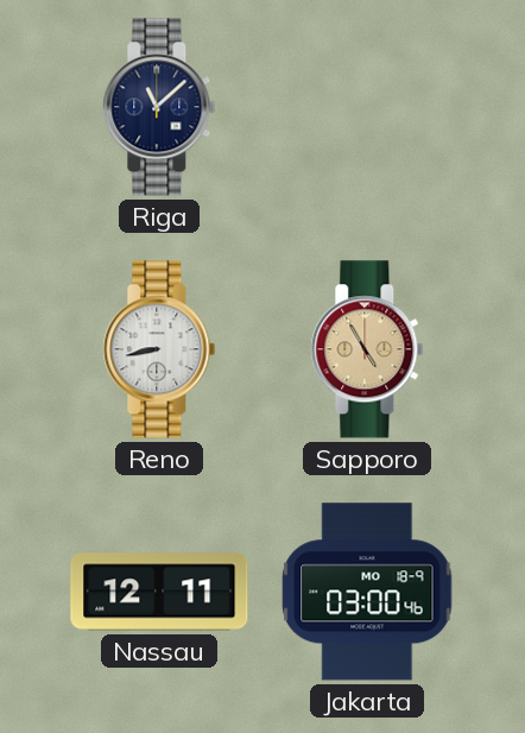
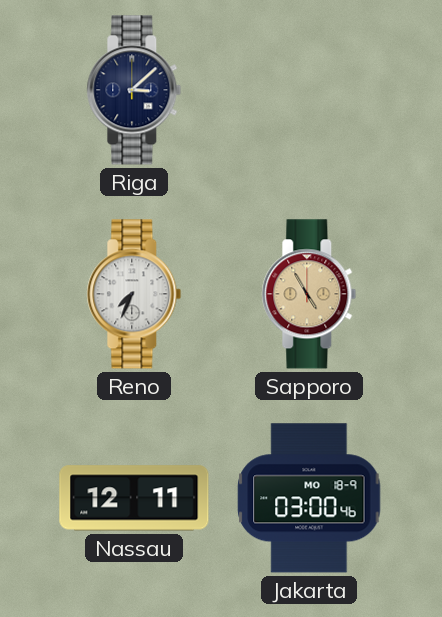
Riga: 11:08 -> 3:08
Reno: 8:43 -> 7:34
